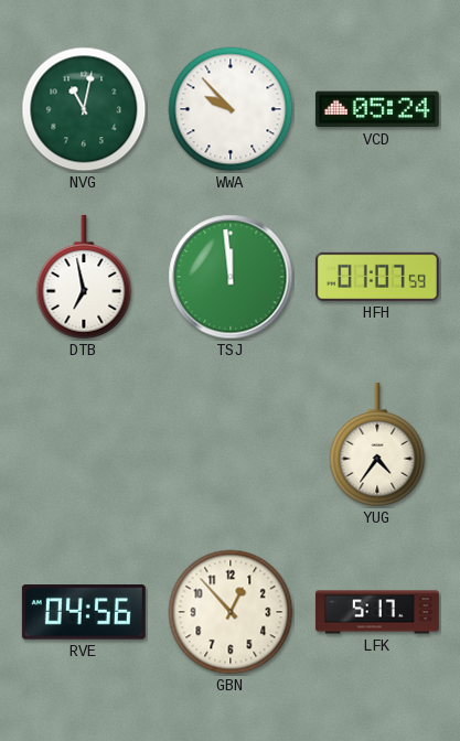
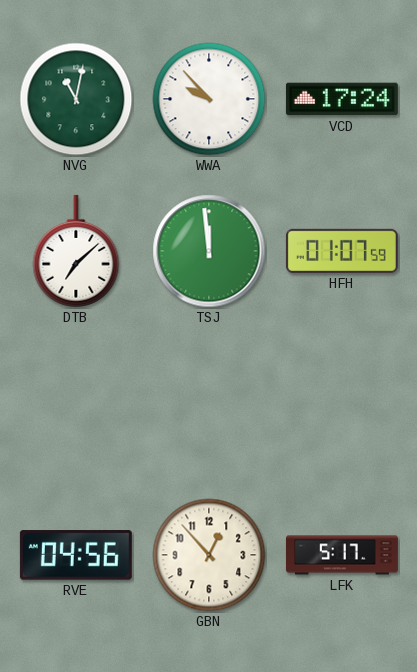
VCD: 05:24 -> 17:24
DTB: 6:58 -> 7:08
YUG: 4:36 -> none
